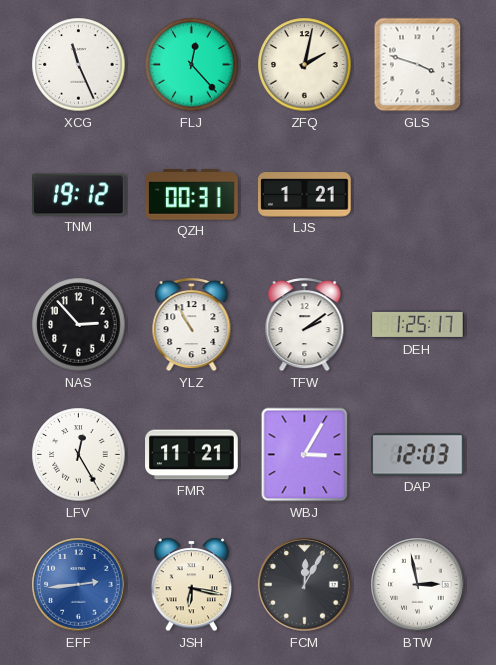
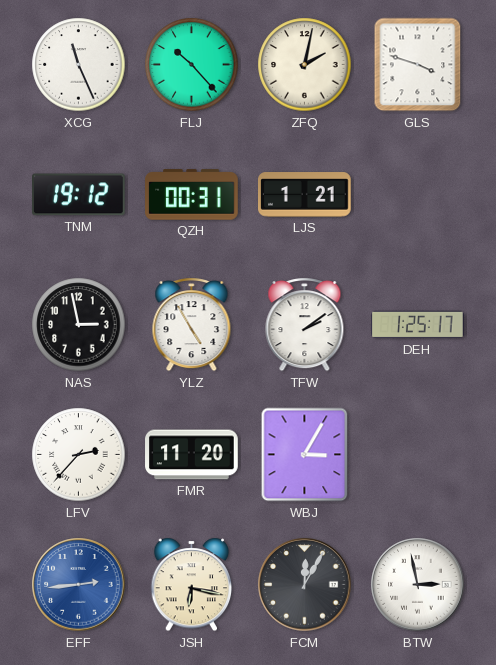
FLJ: 12:23 -> 10:23
NAS: 2:53 -> 2:58
YLZ: 10:55 -> 4:55
LFV: 12:25 -> 2:37
FMR: 11:21 -> 11:20
DAP: 12:03 -> none
